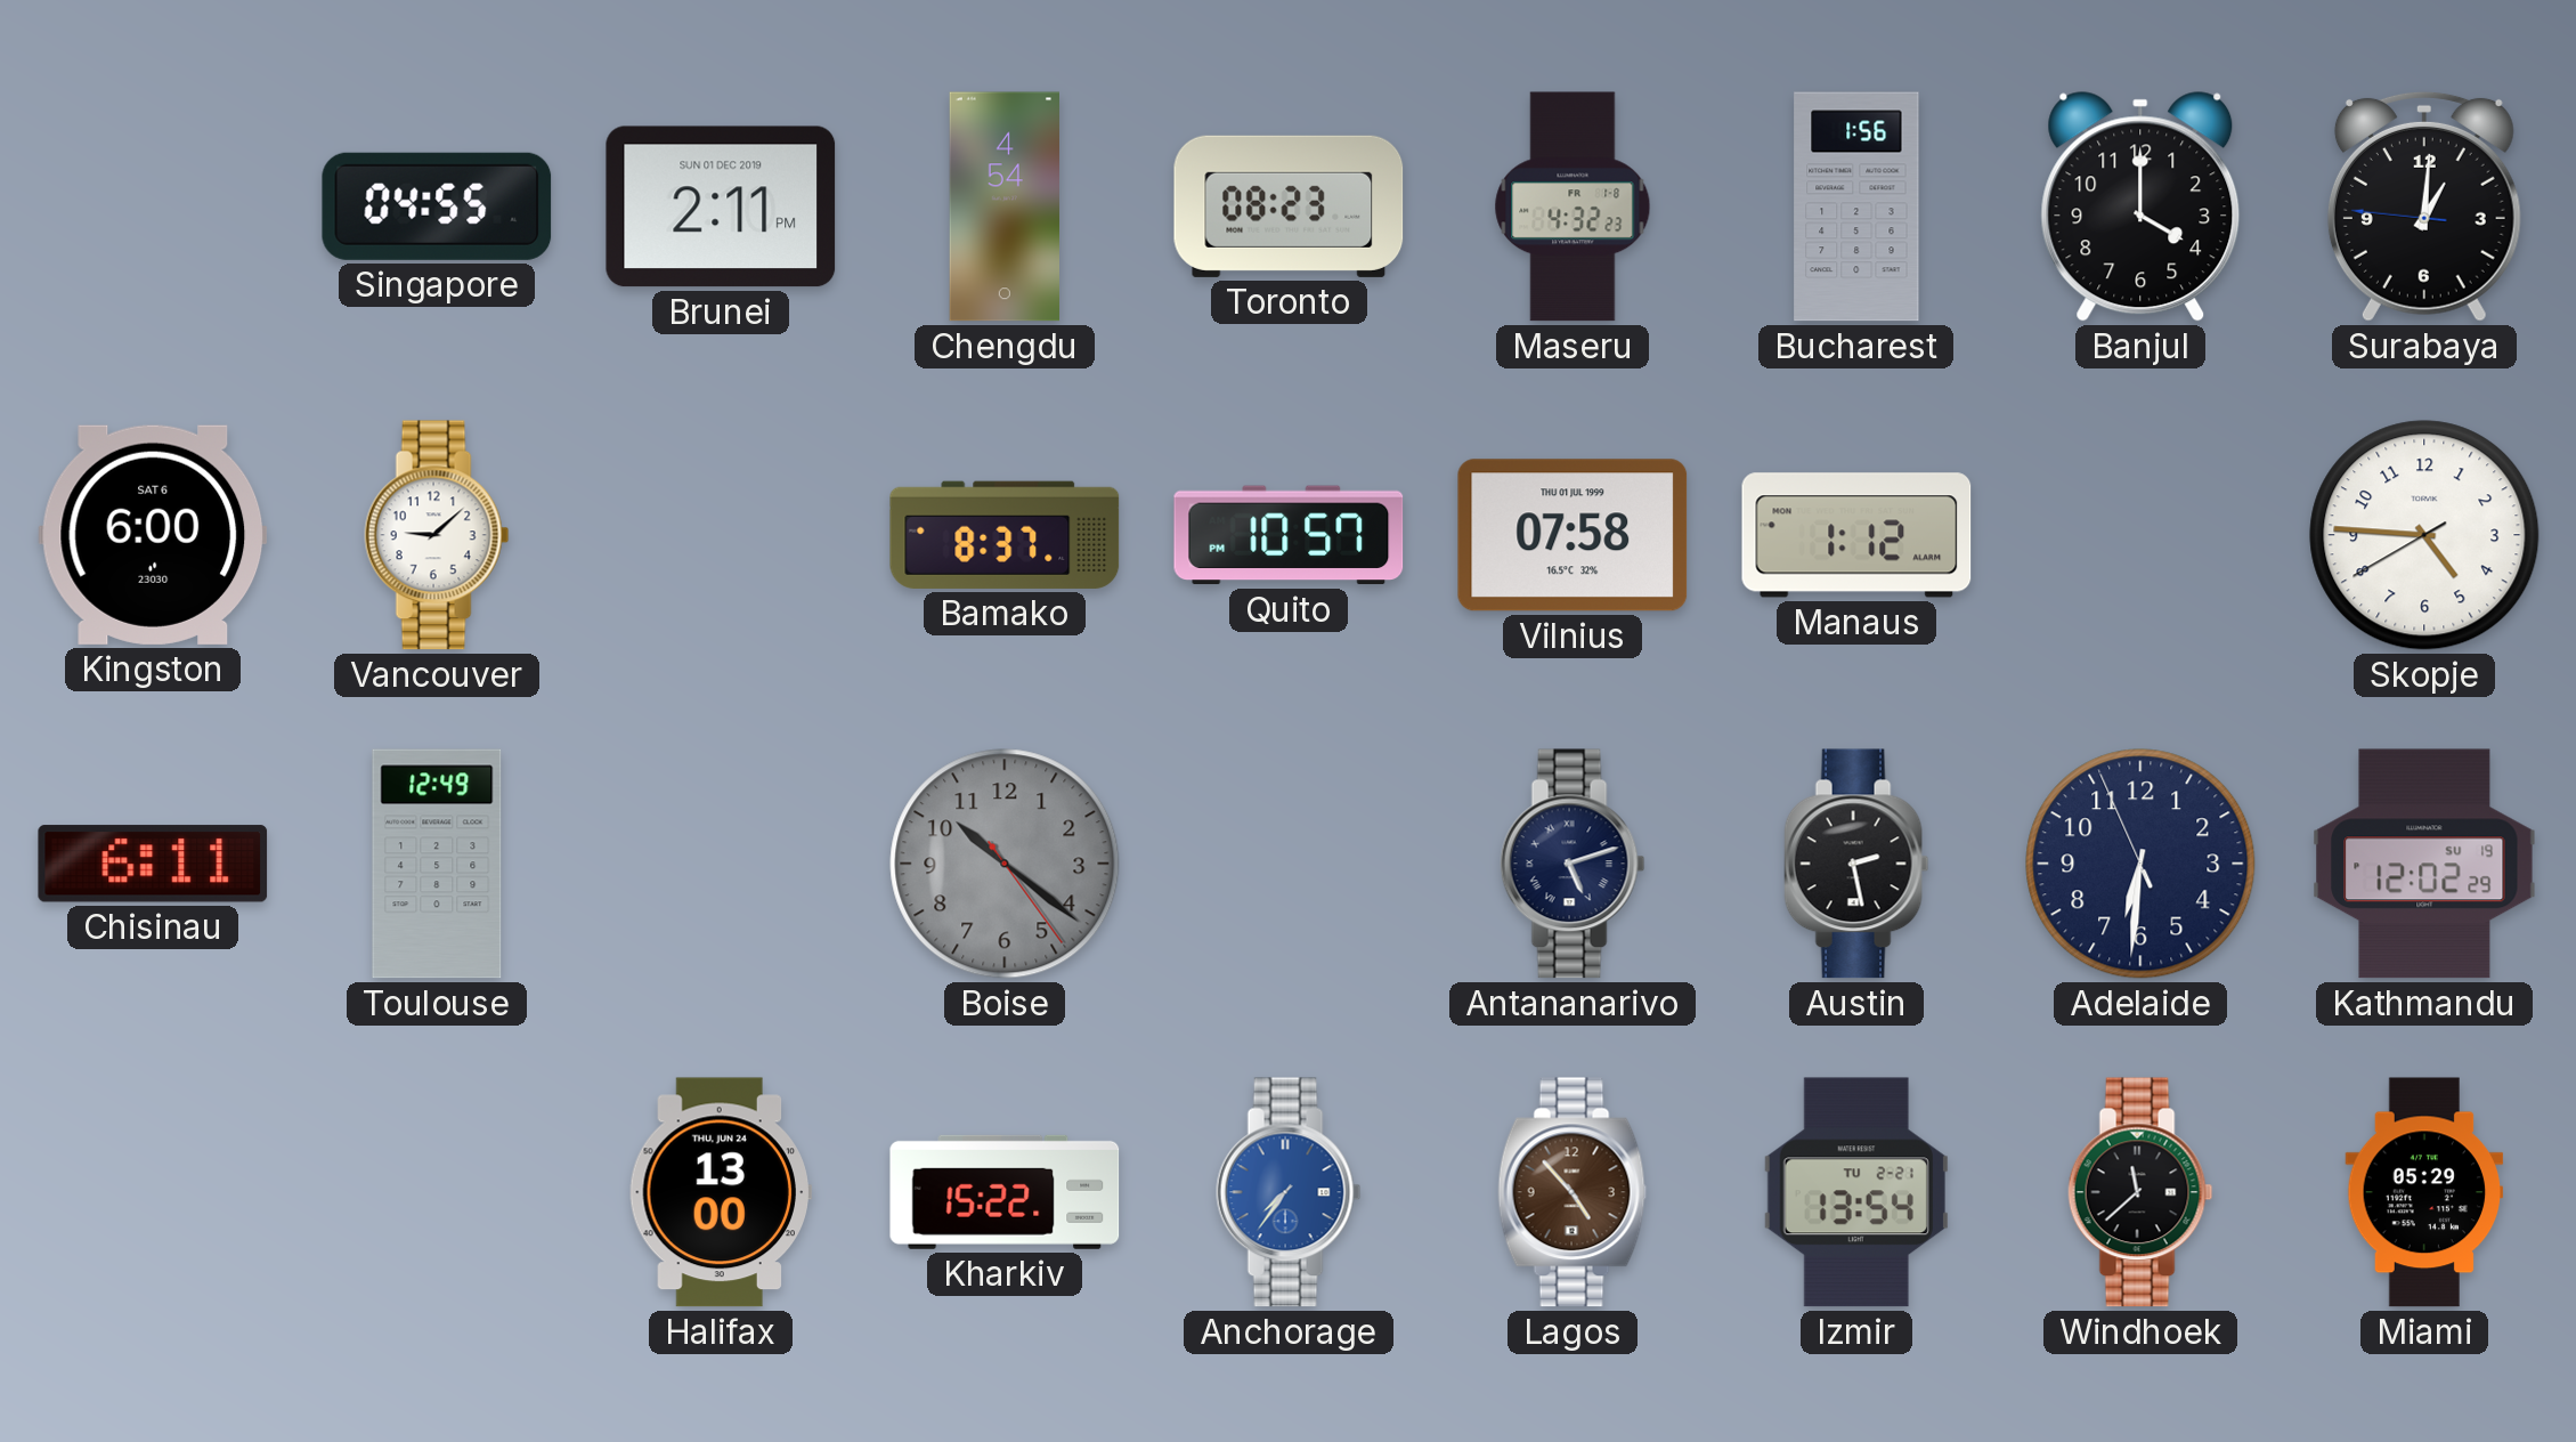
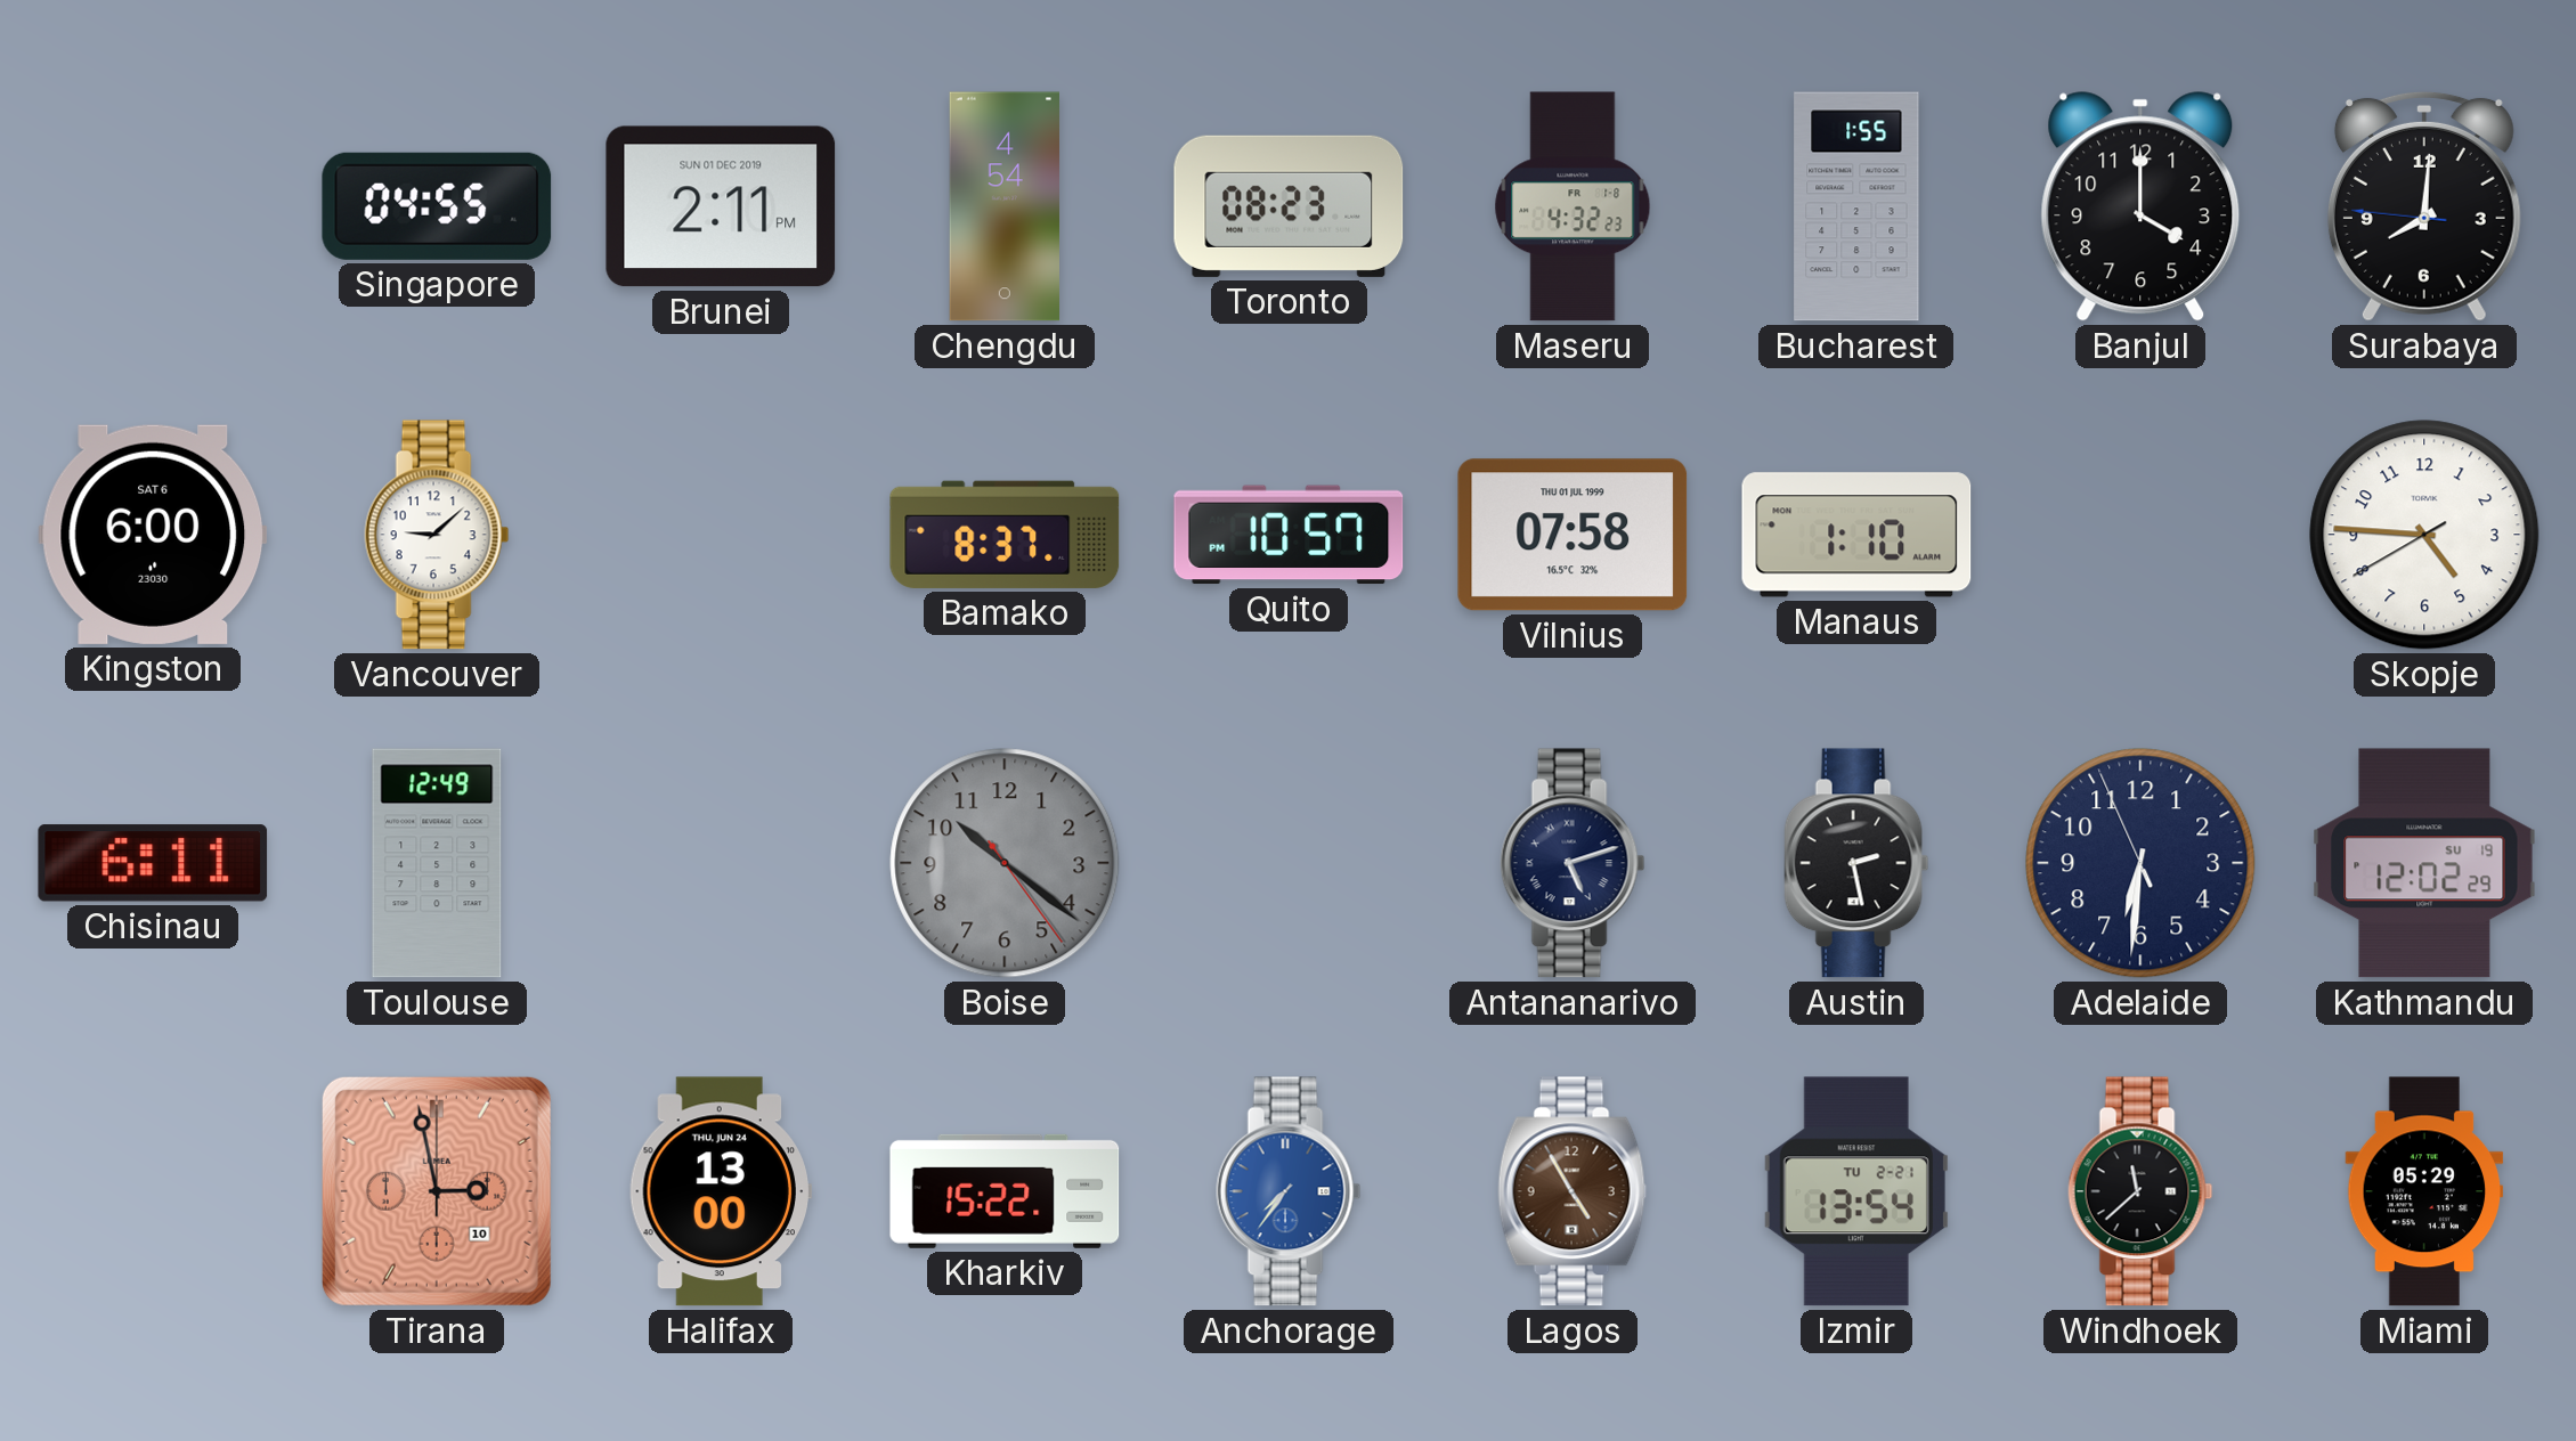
Bucharest: 1:56 -> 1:55
Surabaya: 1:00 -> 8:00
Manaus: 1:12 -> 1:10
Tirana: none -> 2:58
Lagos: 4:53 -> 4:55
